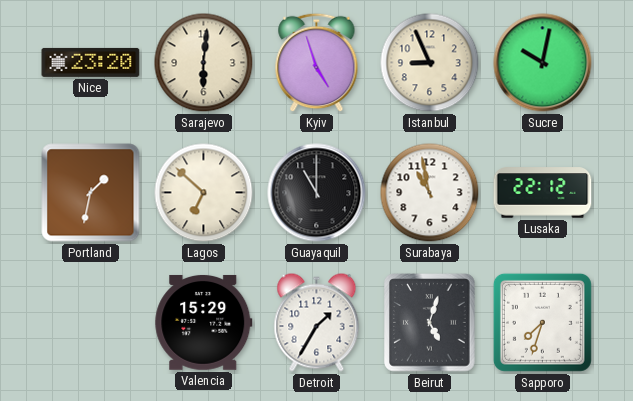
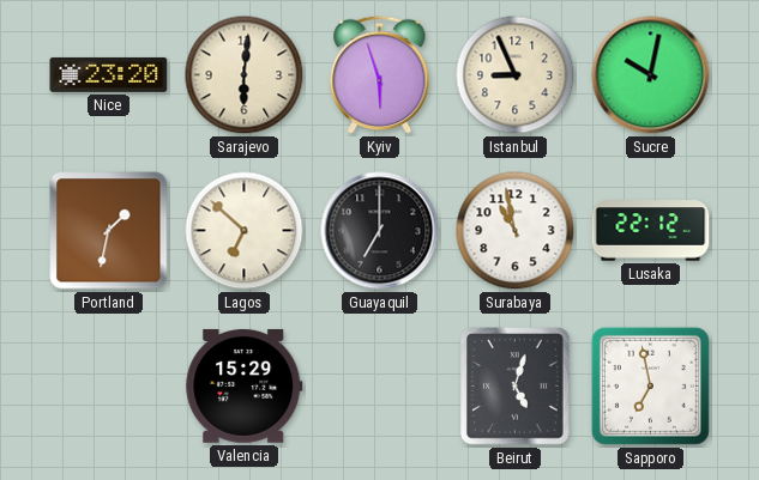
Kyiv: 4:57 -> 5:57
Guayaquil: 11:00 -> 7:00
Detroit: 1:35 -> none
Sapporo: 7:33 -> 6:58
